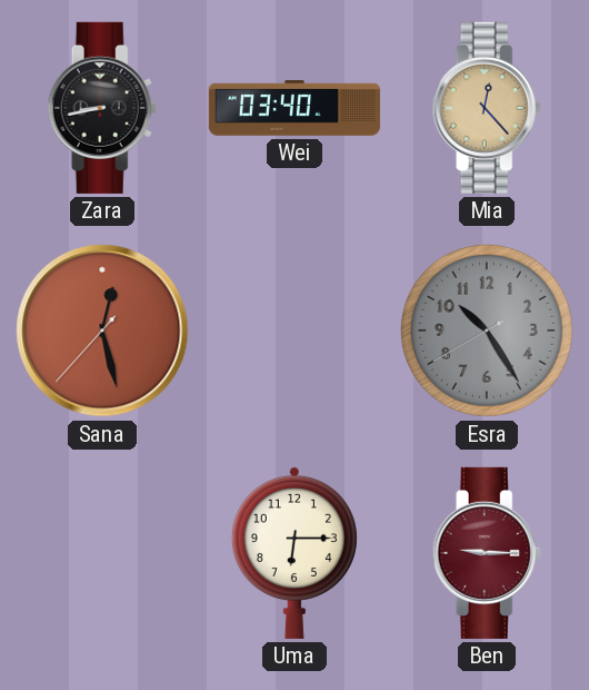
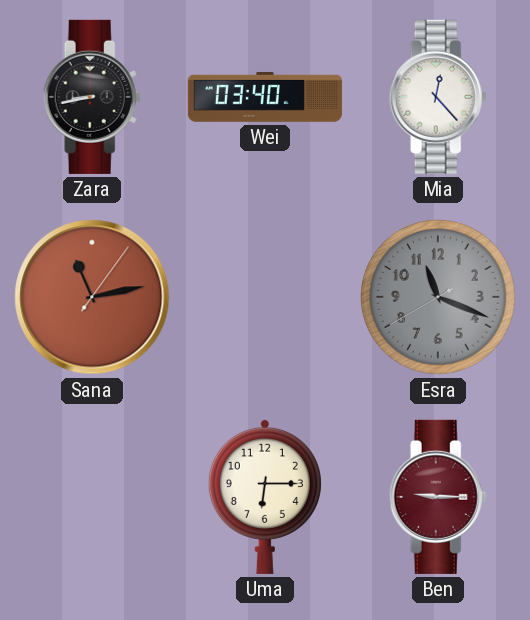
Mia dial: champagne -> white
Sana: 12:27 -> 11:13
Esra: 10:24 -> 11:18
